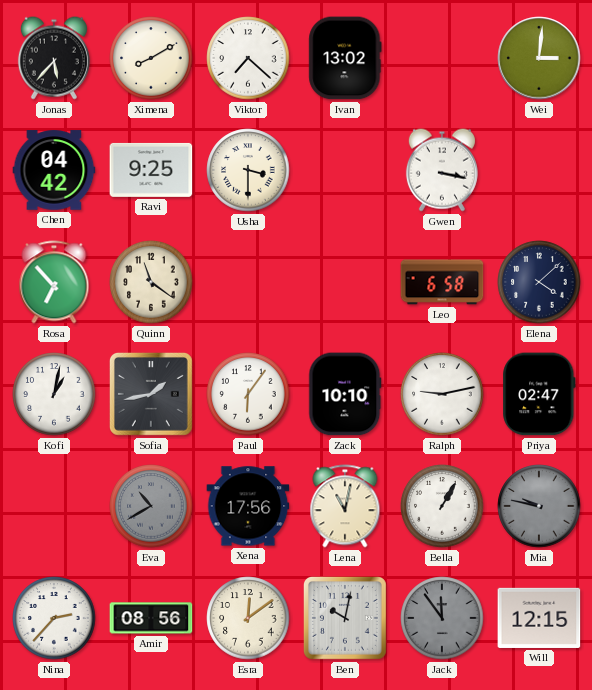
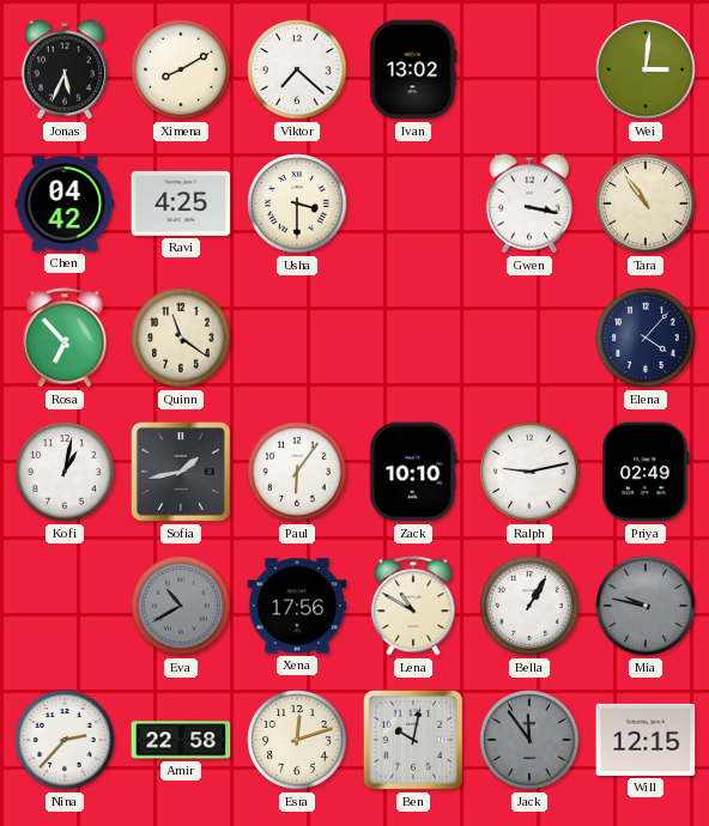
Jonas: 5:37 -> 5:34
Ravi: 9:25 -> 4:25
Tara: none -> 10:54
Leo: 6:58 -> none
Elena: 4:08 -> 4:07
Priya: 02:47 -> 02:49
Lena: 11:02 -> 10:50
Amir: 08:56 -> 22:58
Esra: 12:09 -> 12:12
